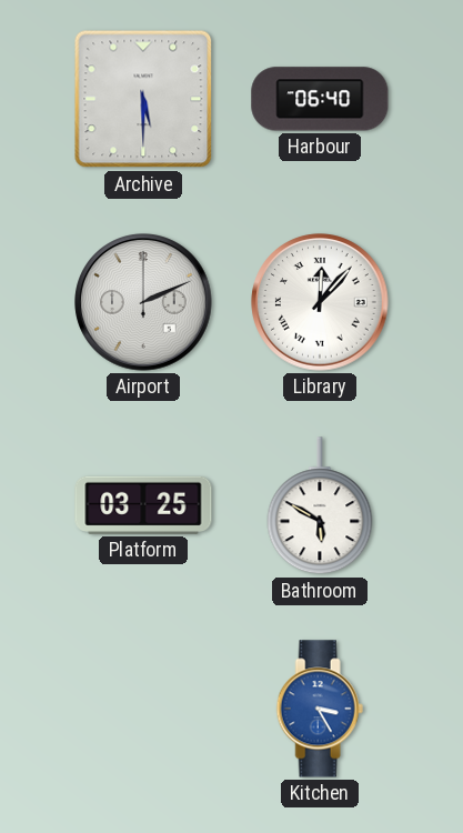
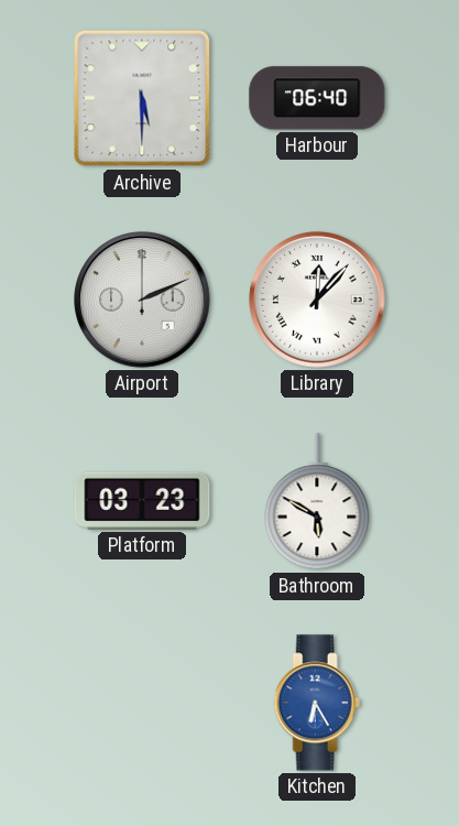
Platform: 03:25 -> 03:23
Kitchen: 3:25 -> 6:25
